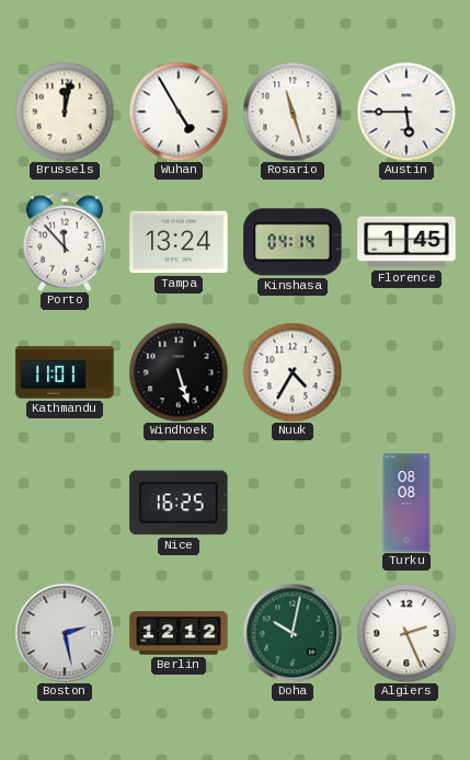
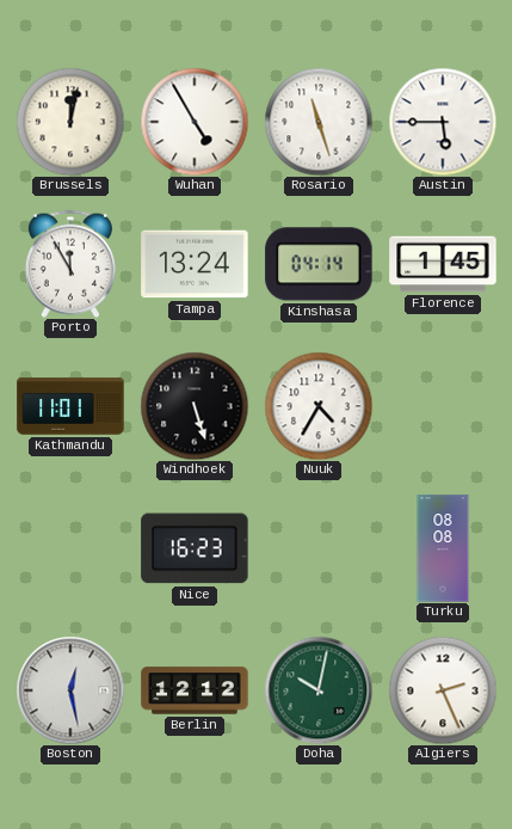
Porto: 11:53 -> 11:55
Nice: 16:25 -> 16:23
Boston: 2:28 -> 12:28
